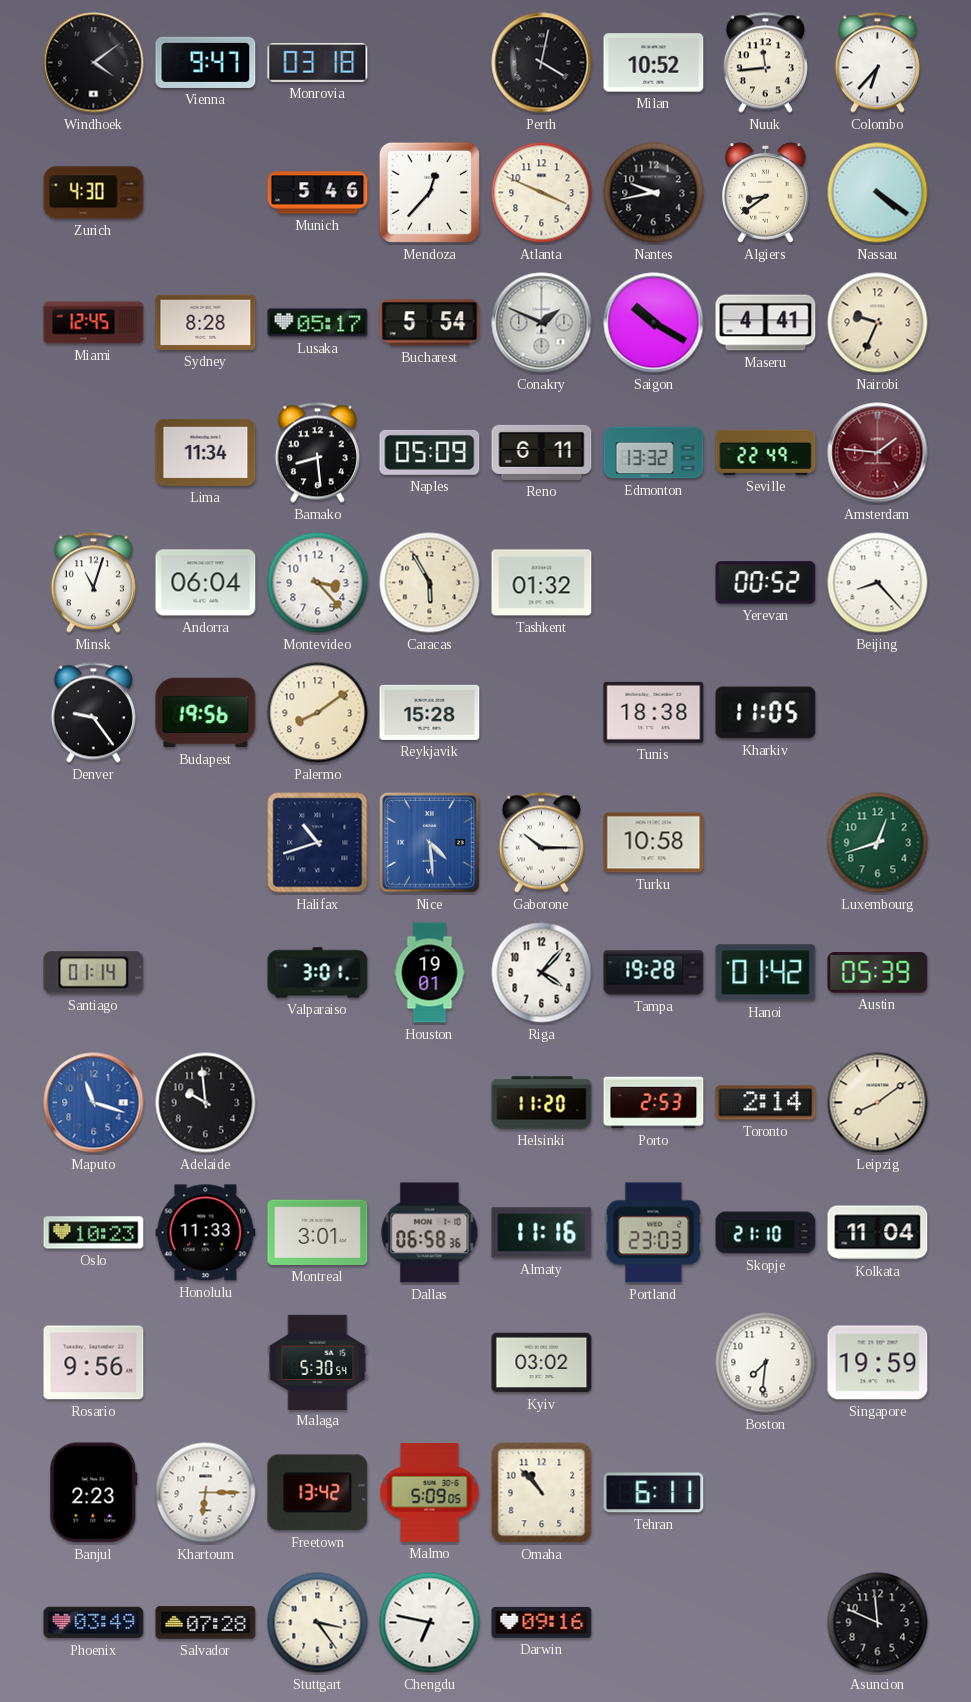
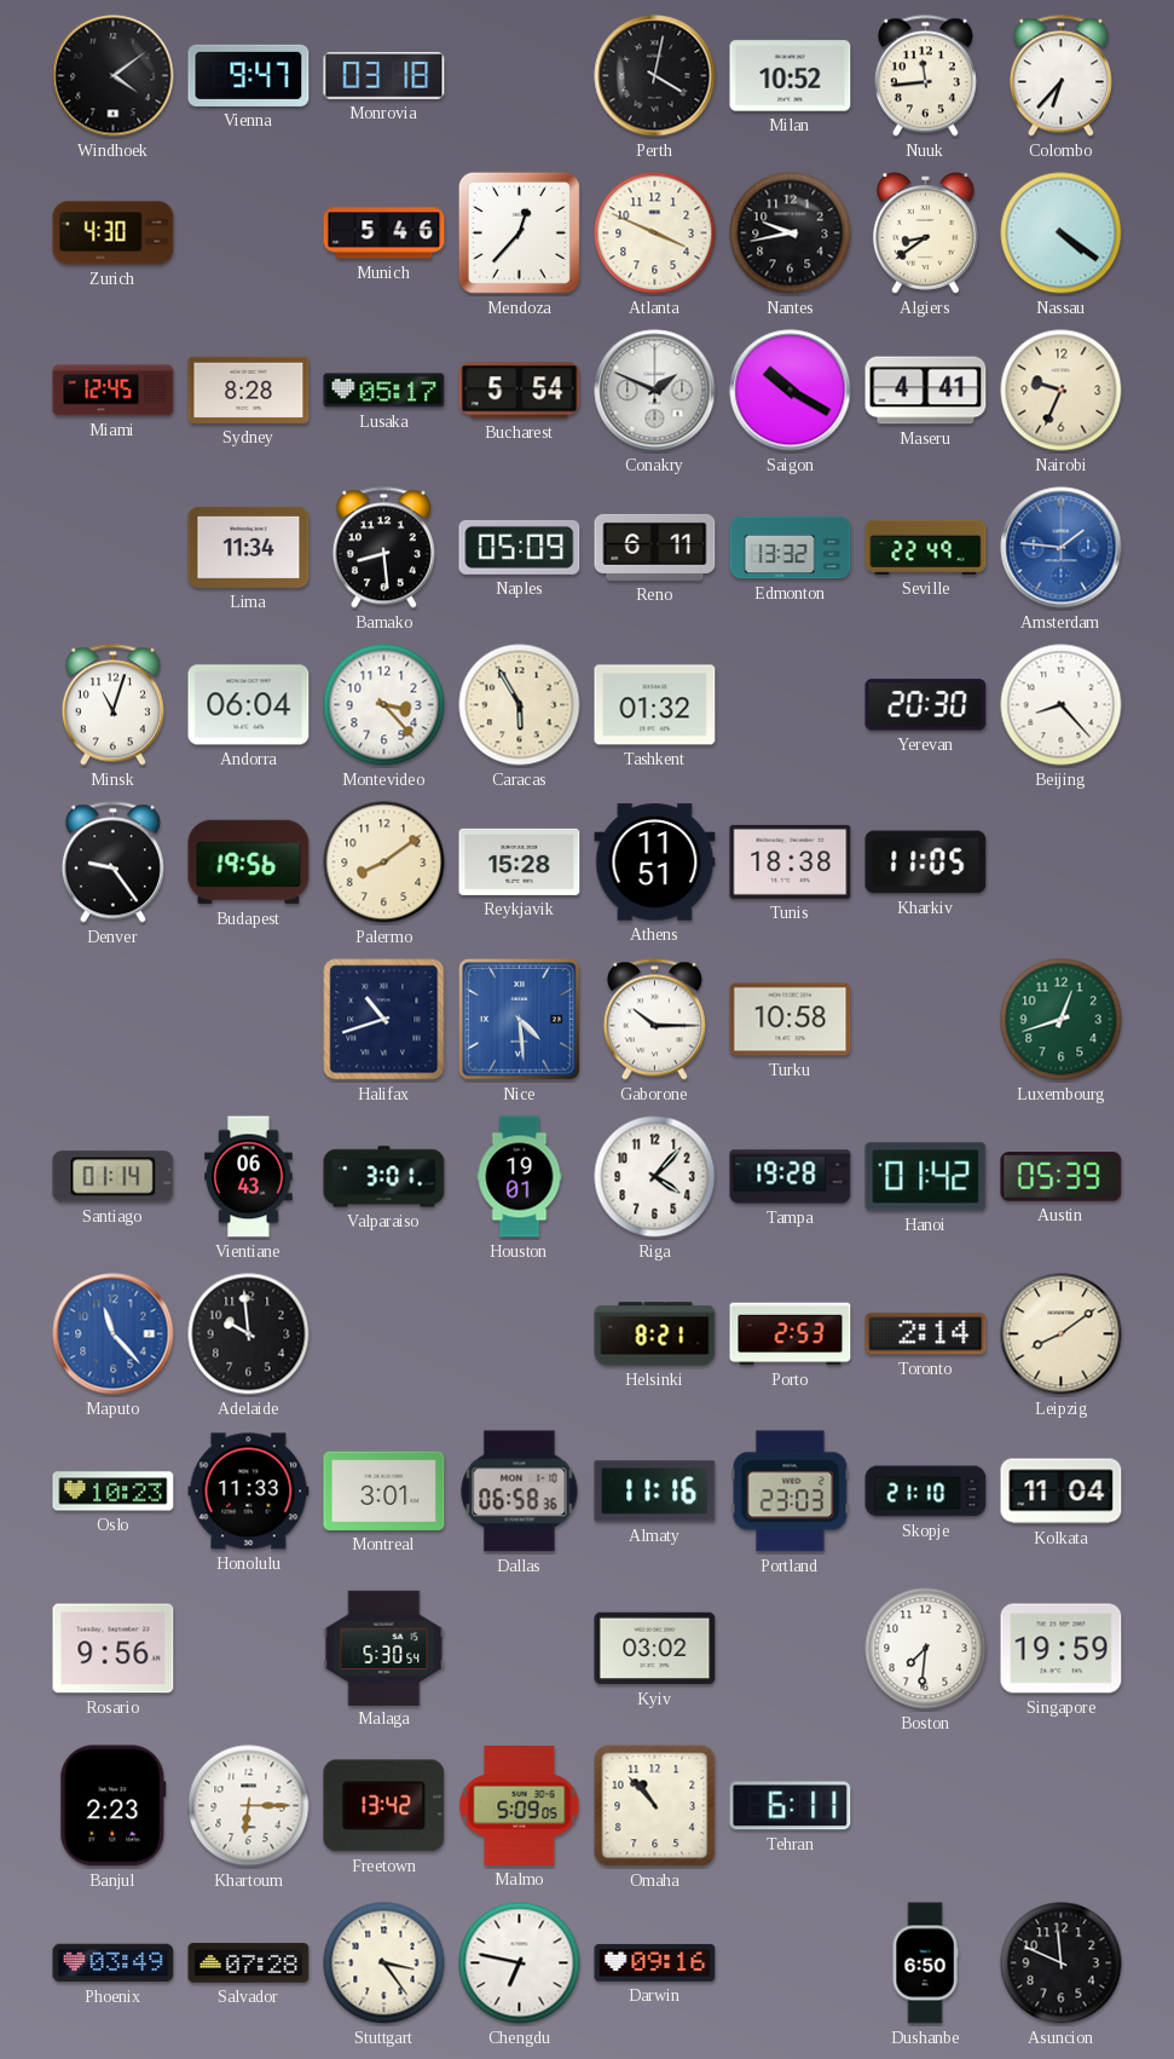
Amsterdam dial: burgundy -> blue
Yerevan: 00:52 -> 20:30
Athens: none -> 11:51
Vientiane: none -> 06:43
Maputo: 11:18 -> 11:23
Helsinki: 11:20 -> 8:21
Dushanbe: none -> 6:50
